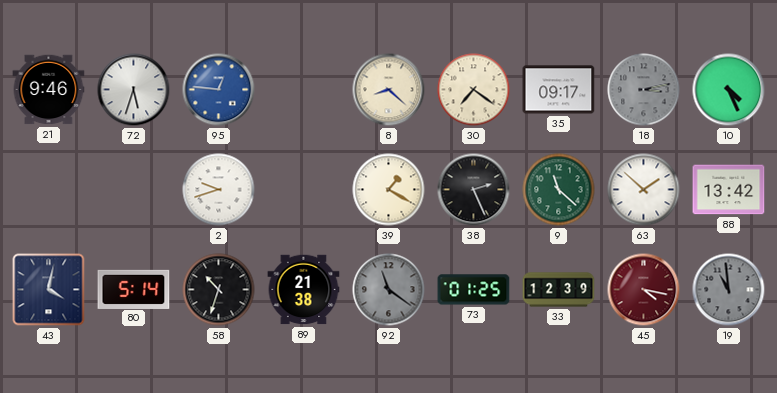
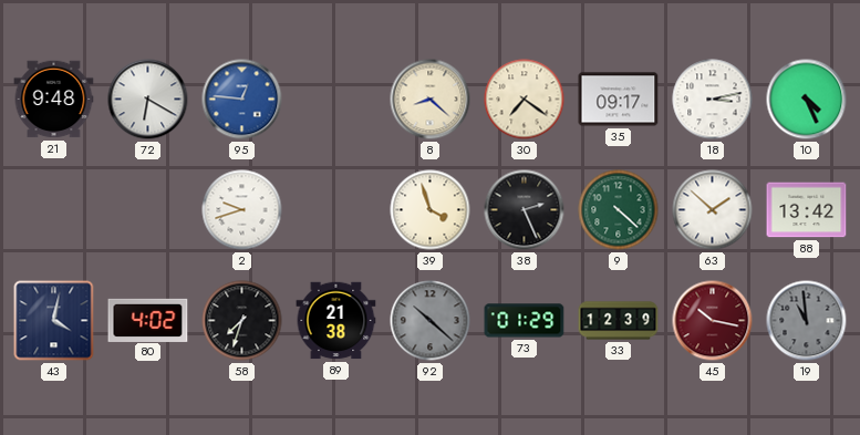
21: 9:46 -> 9:48
72: 5:33 -> 6:20
18 dial: grey -> white
39: 1:20 -> 3:57
9: 11:22 -> 4:22
80: 5:14 -> 4:02
58: 10:33 -> 7:33
92: 11:21 -> 10:22
73: 01:25 -> 01:29
45: 4:17 -> 10:17
